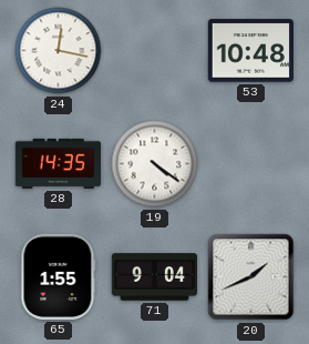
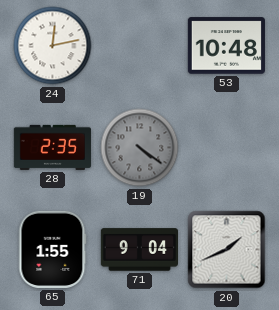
24: 12:17 -> 12:13
28: 14:35 -> 2:35
19 dial: white -> grey
